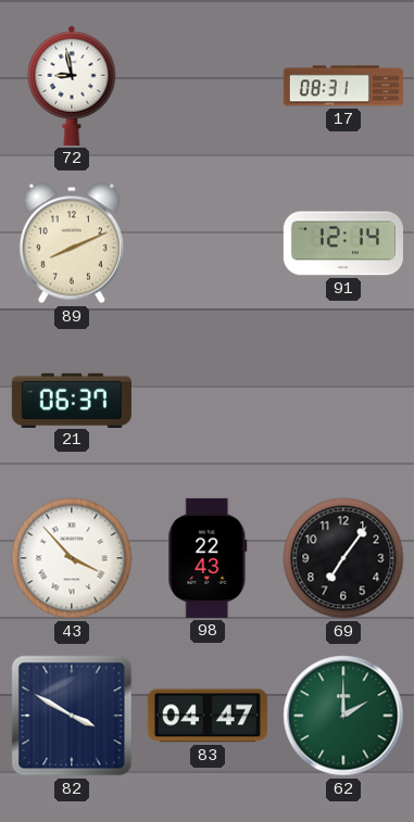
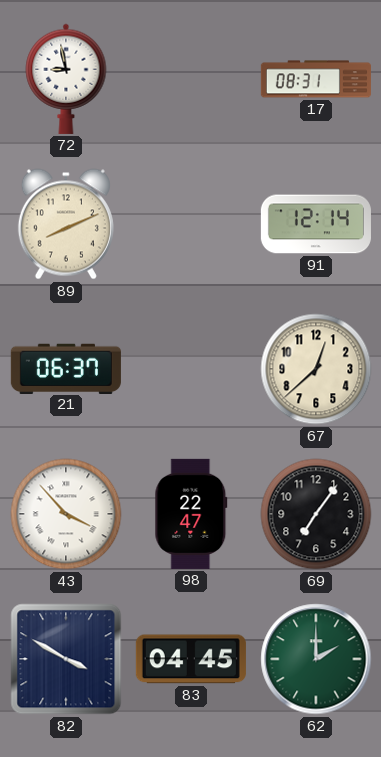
67: none -> 12:38
98: 22:43 -> 22:47
83: 04:47 -> 04:45
